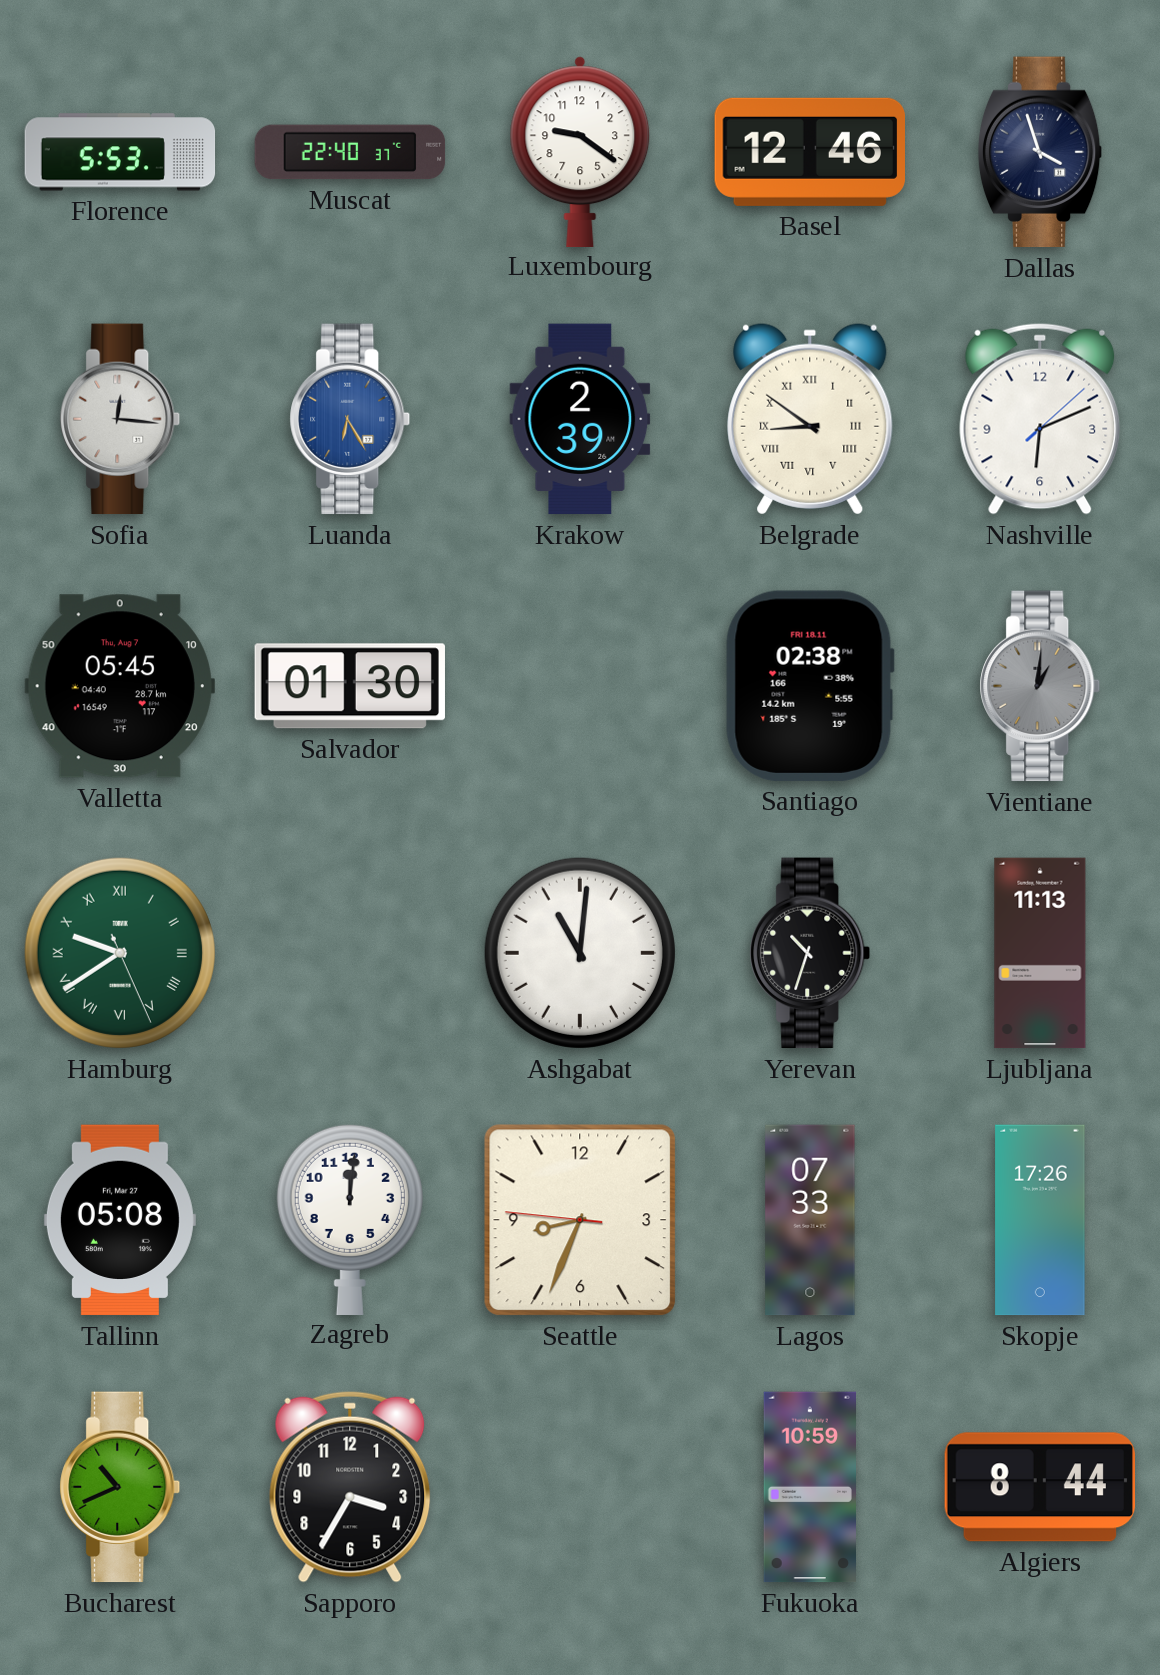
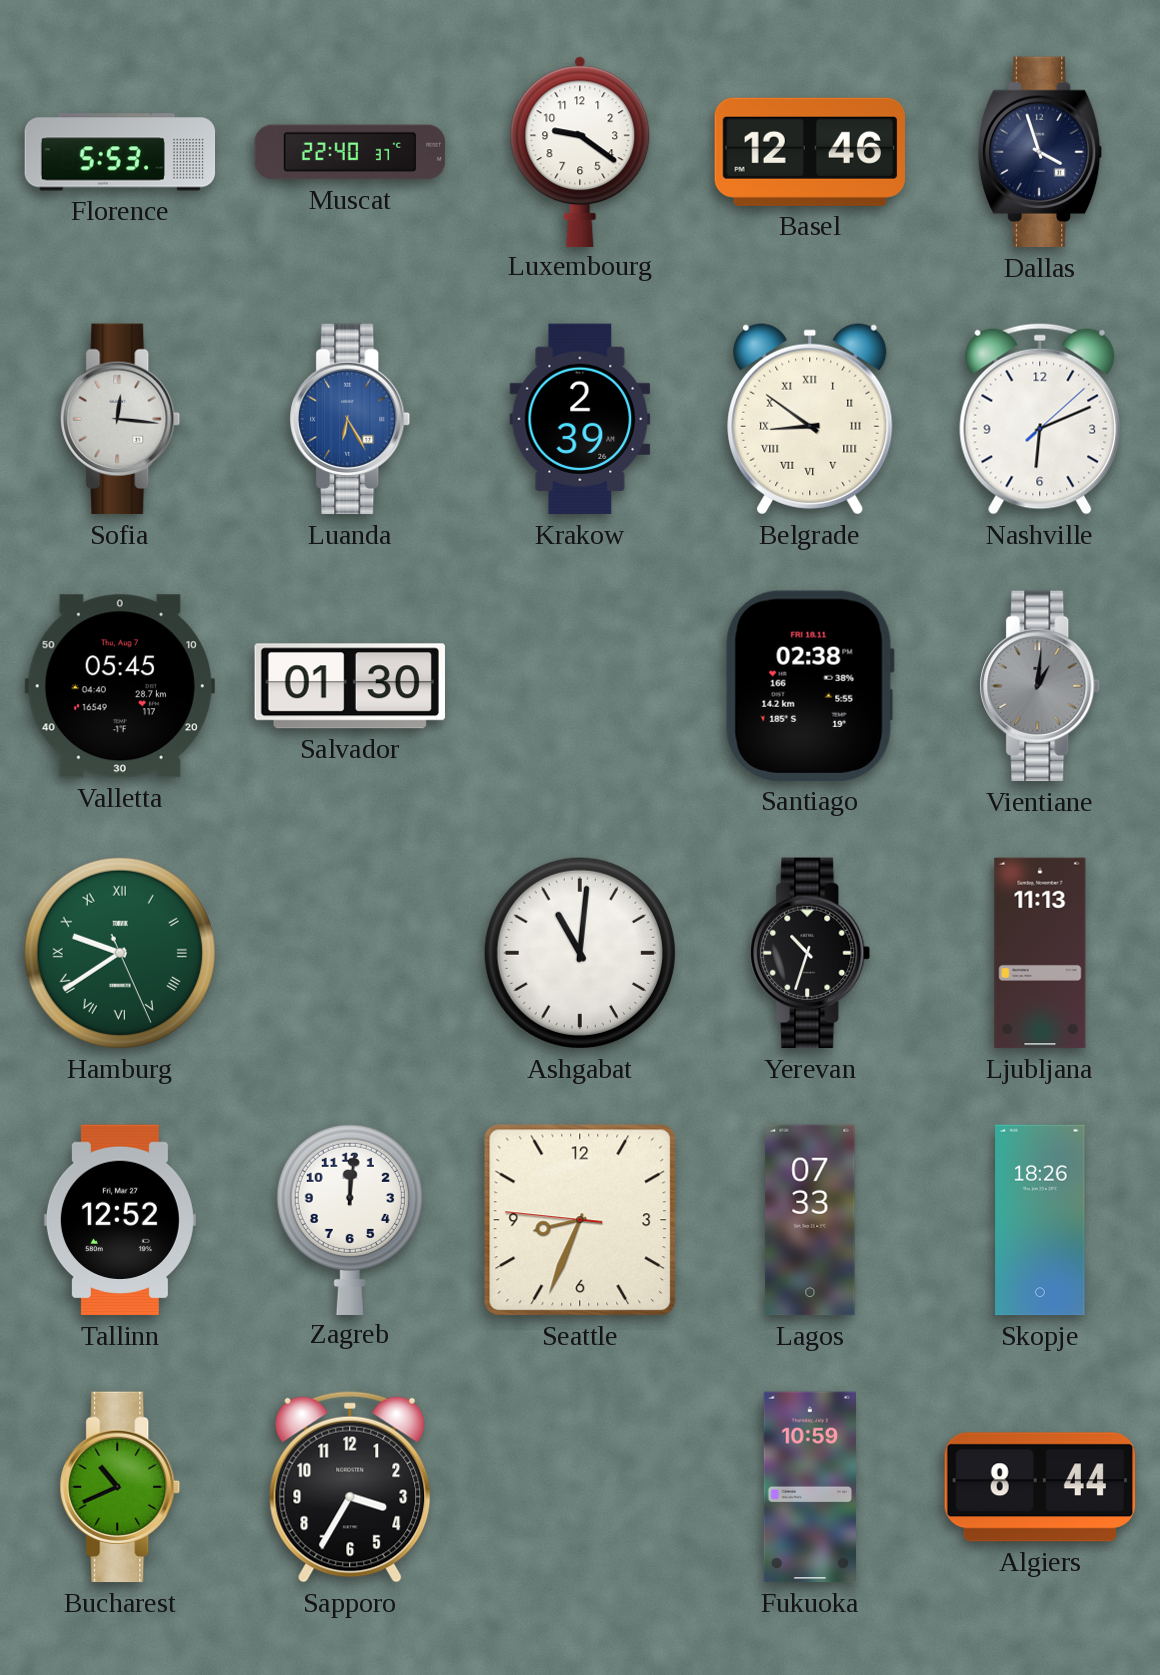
Tallinn: 05:08 -> 12:52
Skopje: 17:26 -> 18:26
